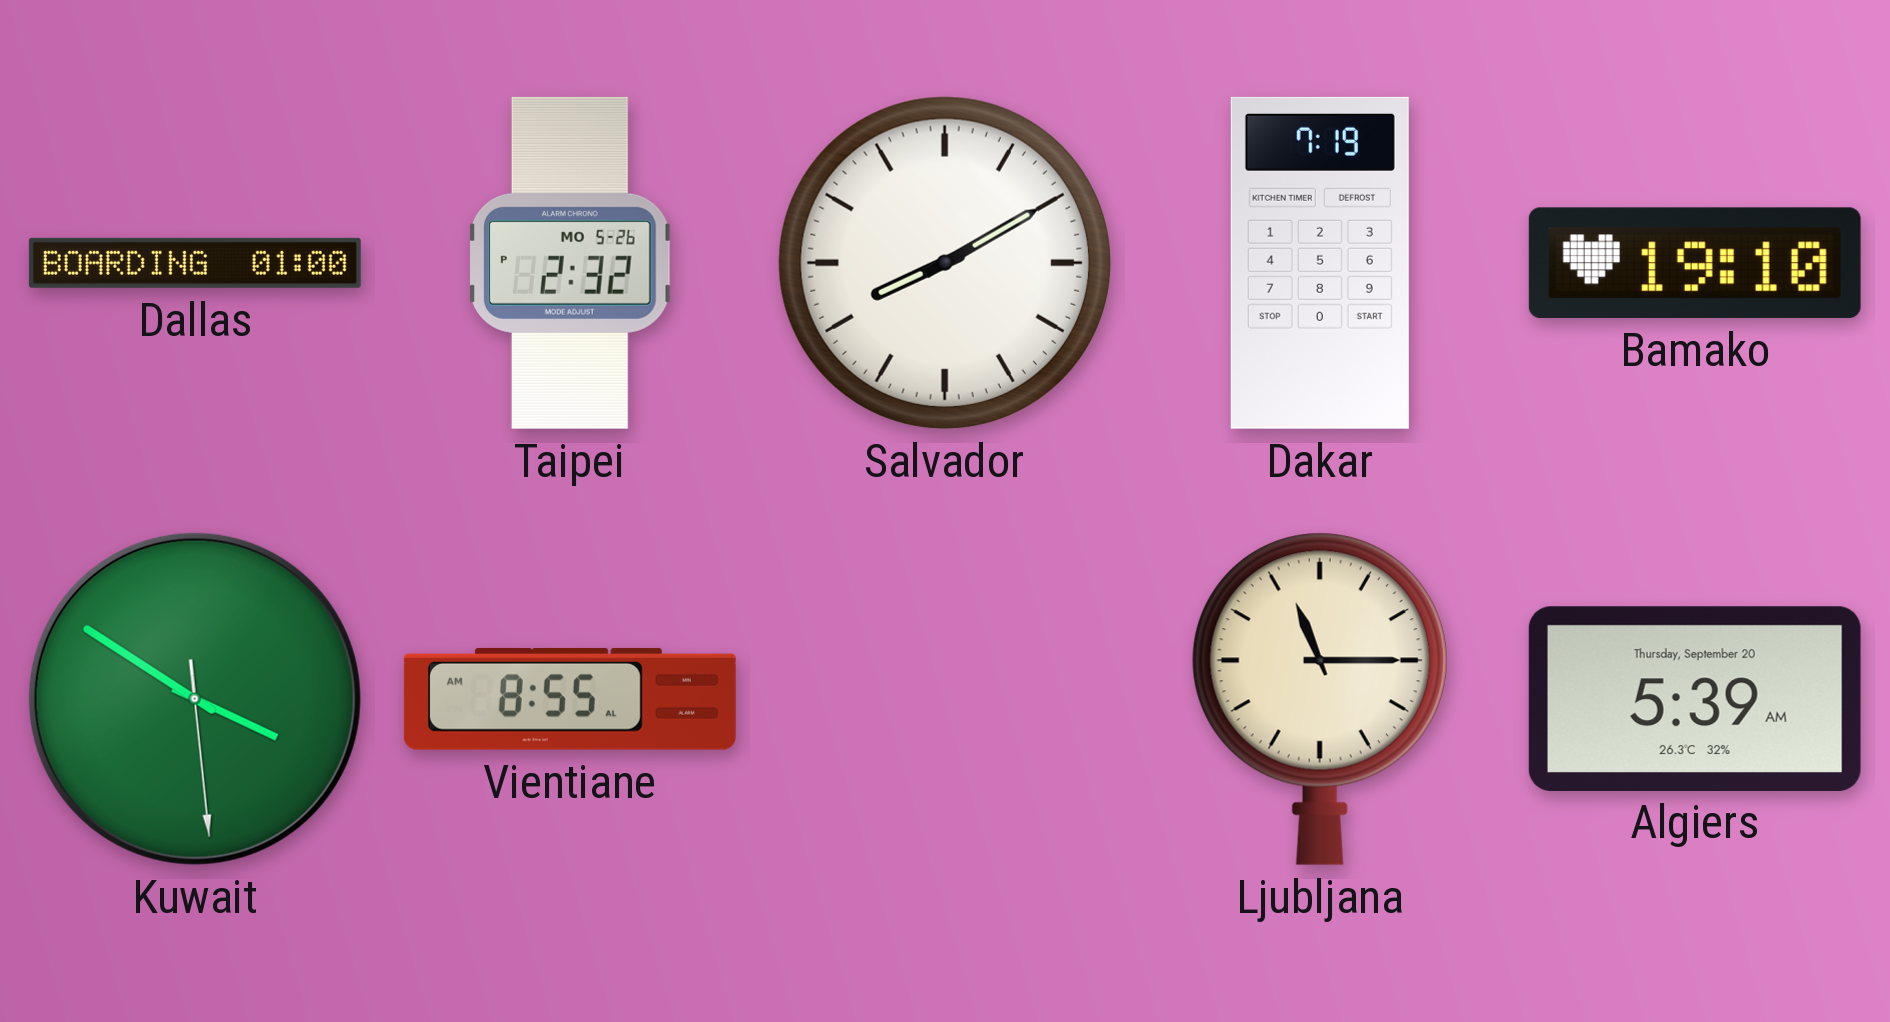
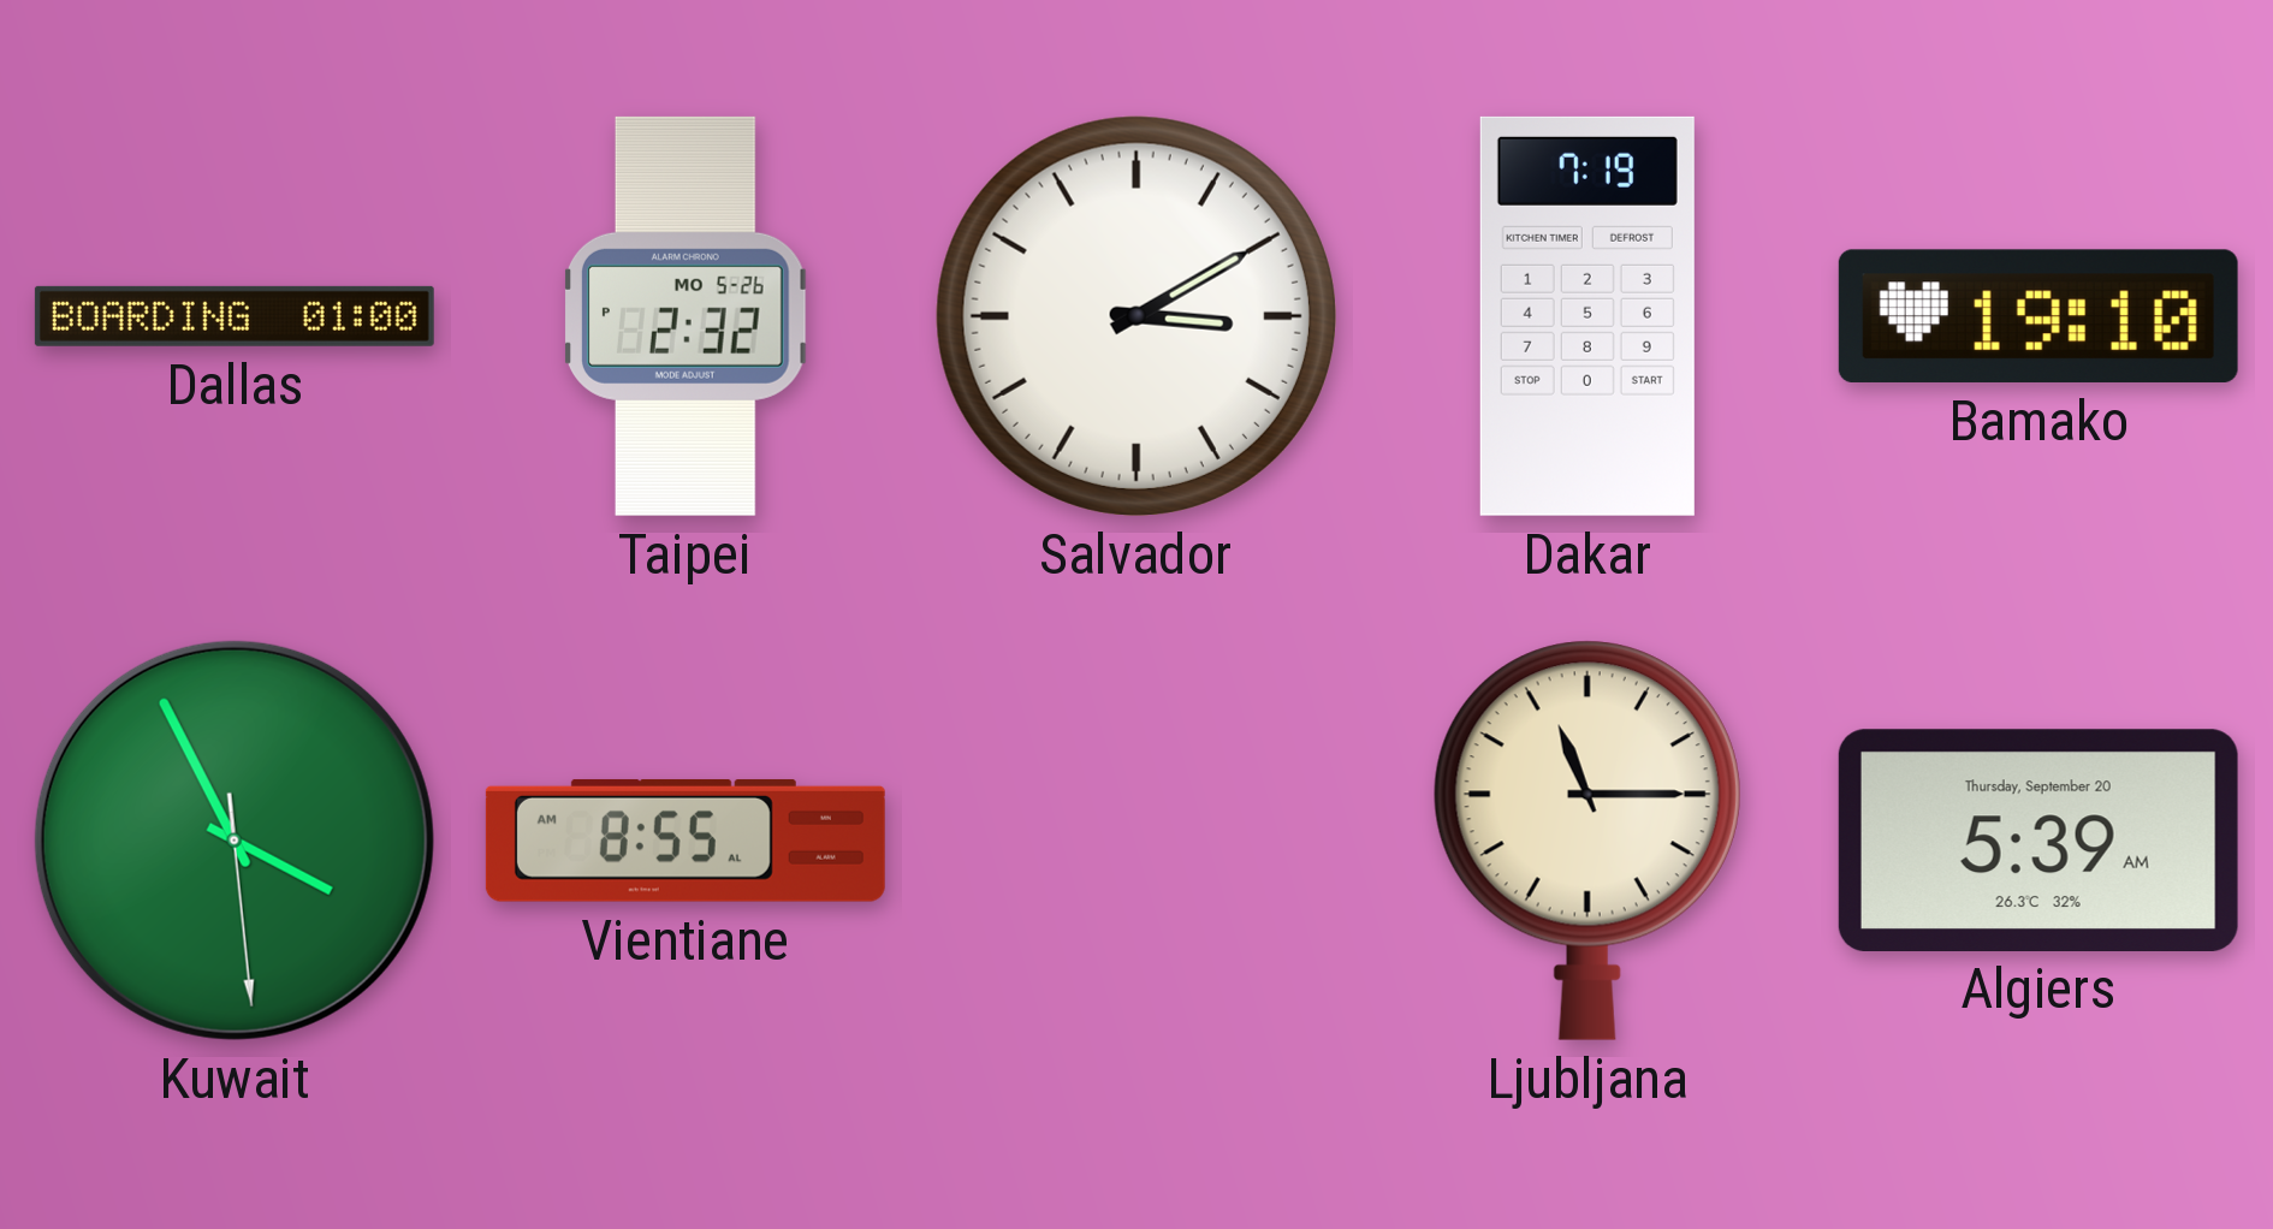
Salvador: 8:10 -> 3:10
Kuwait: 3:50 -> 3:55
